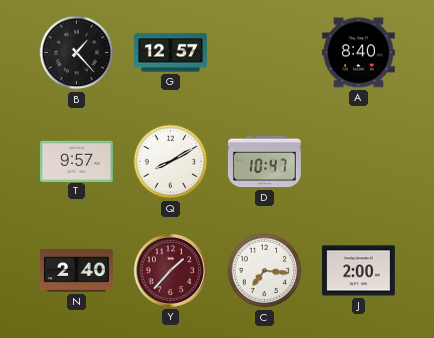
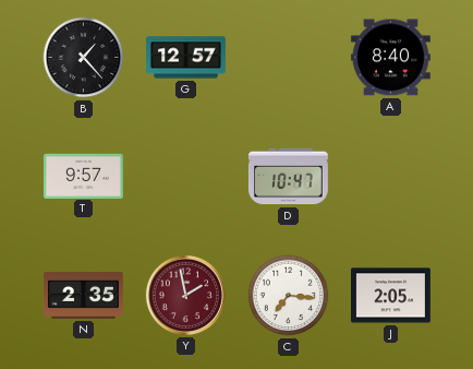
Q: 8:10 -> none
N: 2:40 -> 2:35
Y: 1:37 -> 1:58
J: 2:00 -> 2:05
